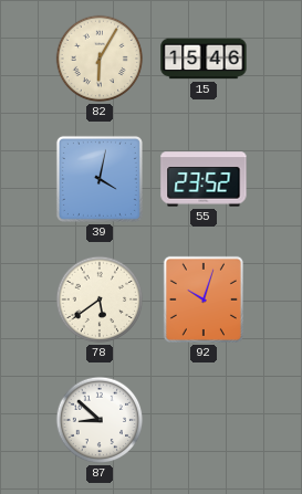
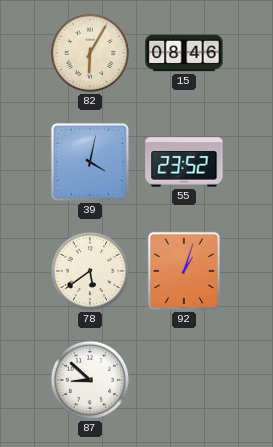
15: 15:46 -> 08:46
92: 10:03 -> 1:03
